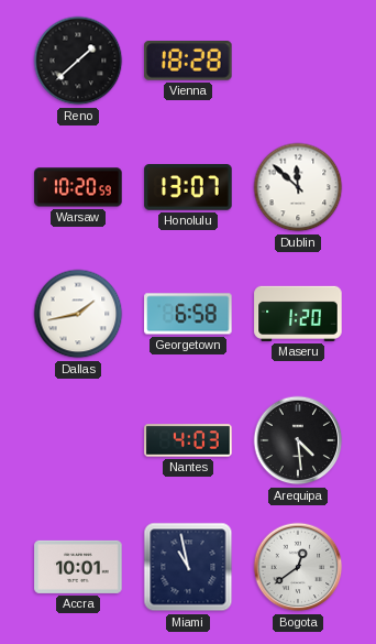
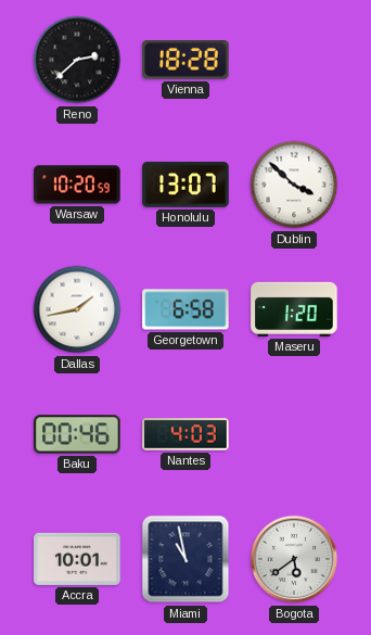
Reno: 1:38 -> 2:38
Dublin: 11:52 -> 3:52
Baku: none -> 00:46
Arequipa: 4:29 -> none
Bogota: 12:39 -> 5:39
